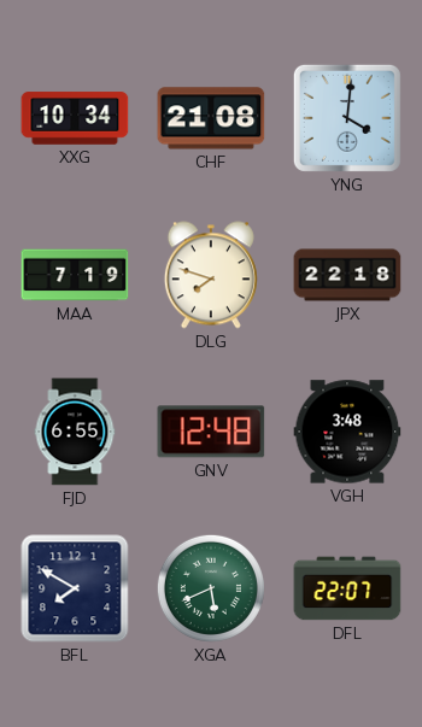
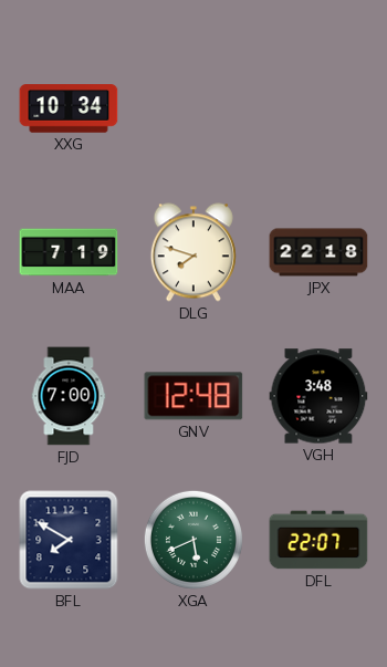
CHF: 21:08 -> none
YNG: 4:01 -> none
FJD: 6:55 -> 7:00
